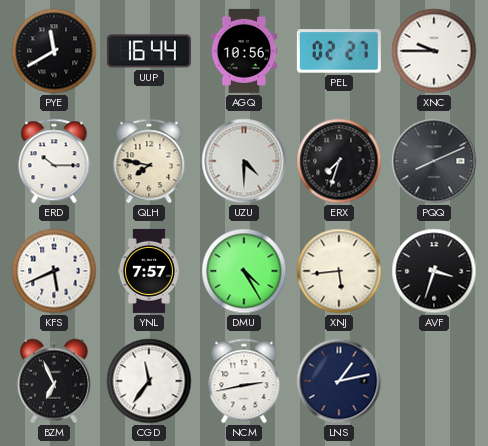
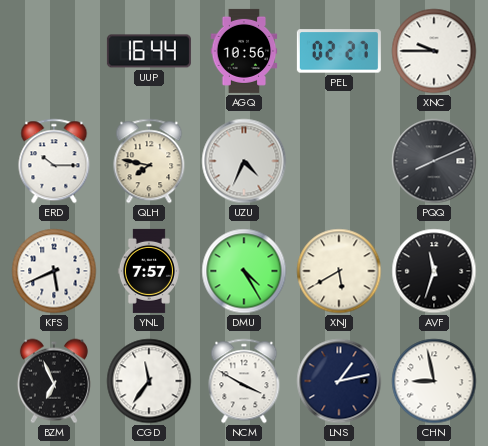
PYE: 11:40 -> none
UZU: 4:30 -> 4:34
ERX: 7:33 -> none
XNJ: 5:44 -> 5:40
AVF: 3:33 -> 11:33
NCM: 2:43 -> 3:50
CHN: none -> 8:58
